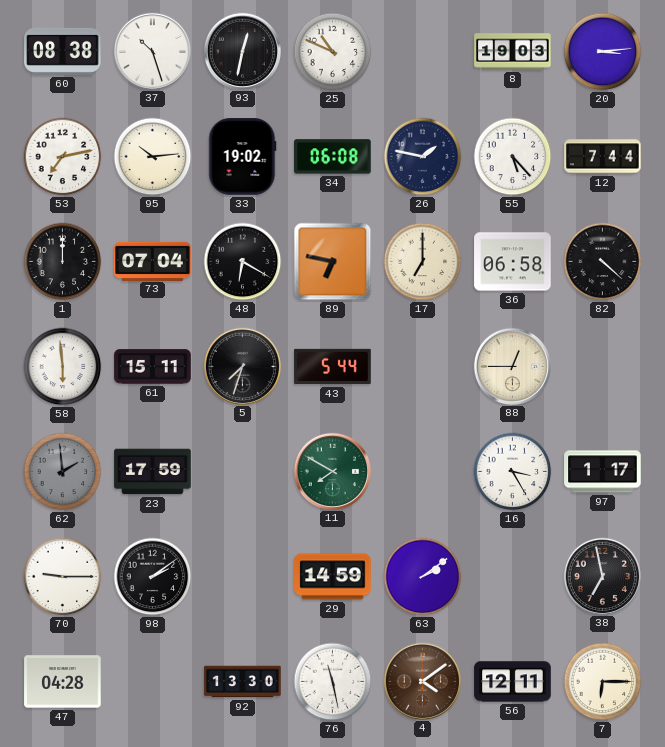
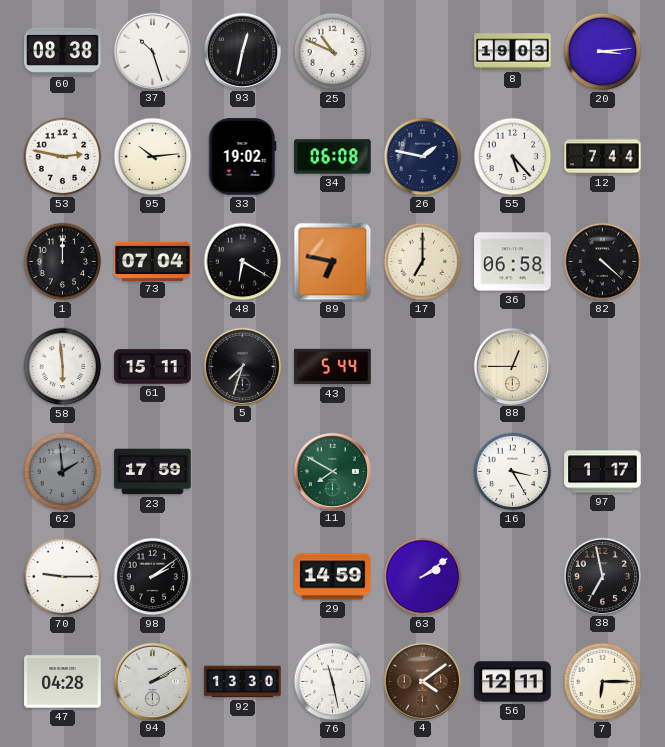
53: 7:13 -> 2:47
94: none -> 2:10
